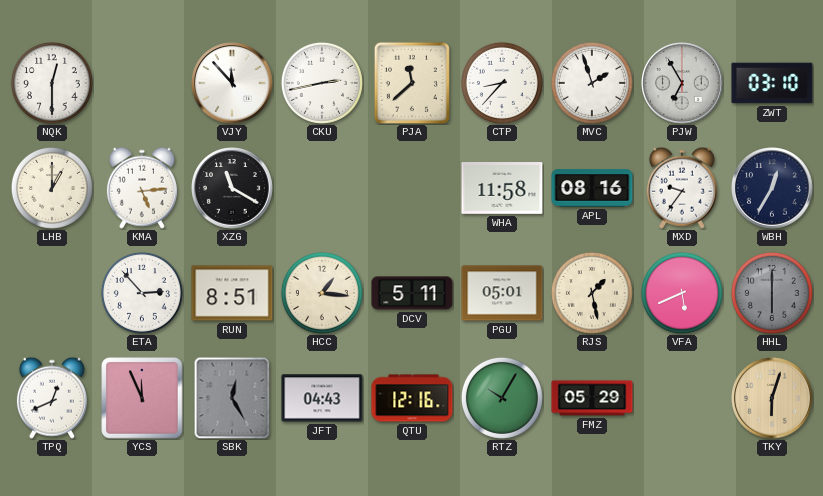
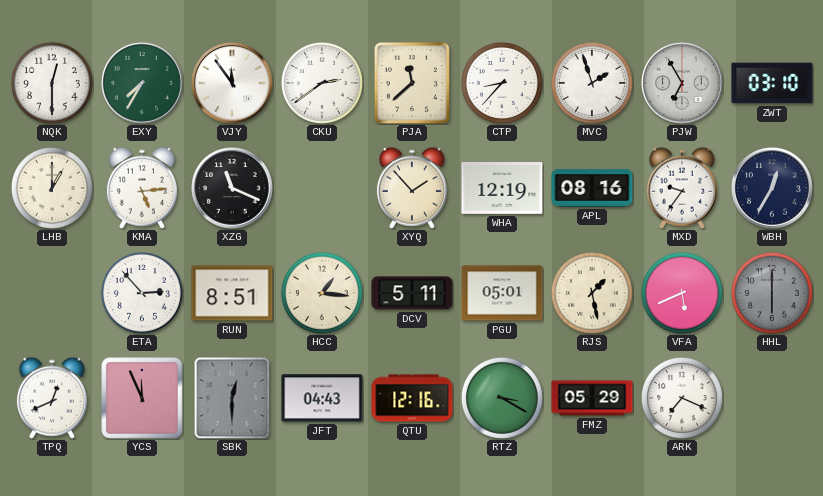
EXY: none -> 7:35
VJY: 11:53 -> 11:54
CKU: 2:43 -> 2:39
XZG: 11:20 -> 11:19
XYQ: none -> 1:53
WHA: 11:58 -> 12:19
SBK: 12:25 -> 12:30
RTZ: 10:05 -> 3:20
ARK: none -> 7:19
TKY: 6:03 -> none
